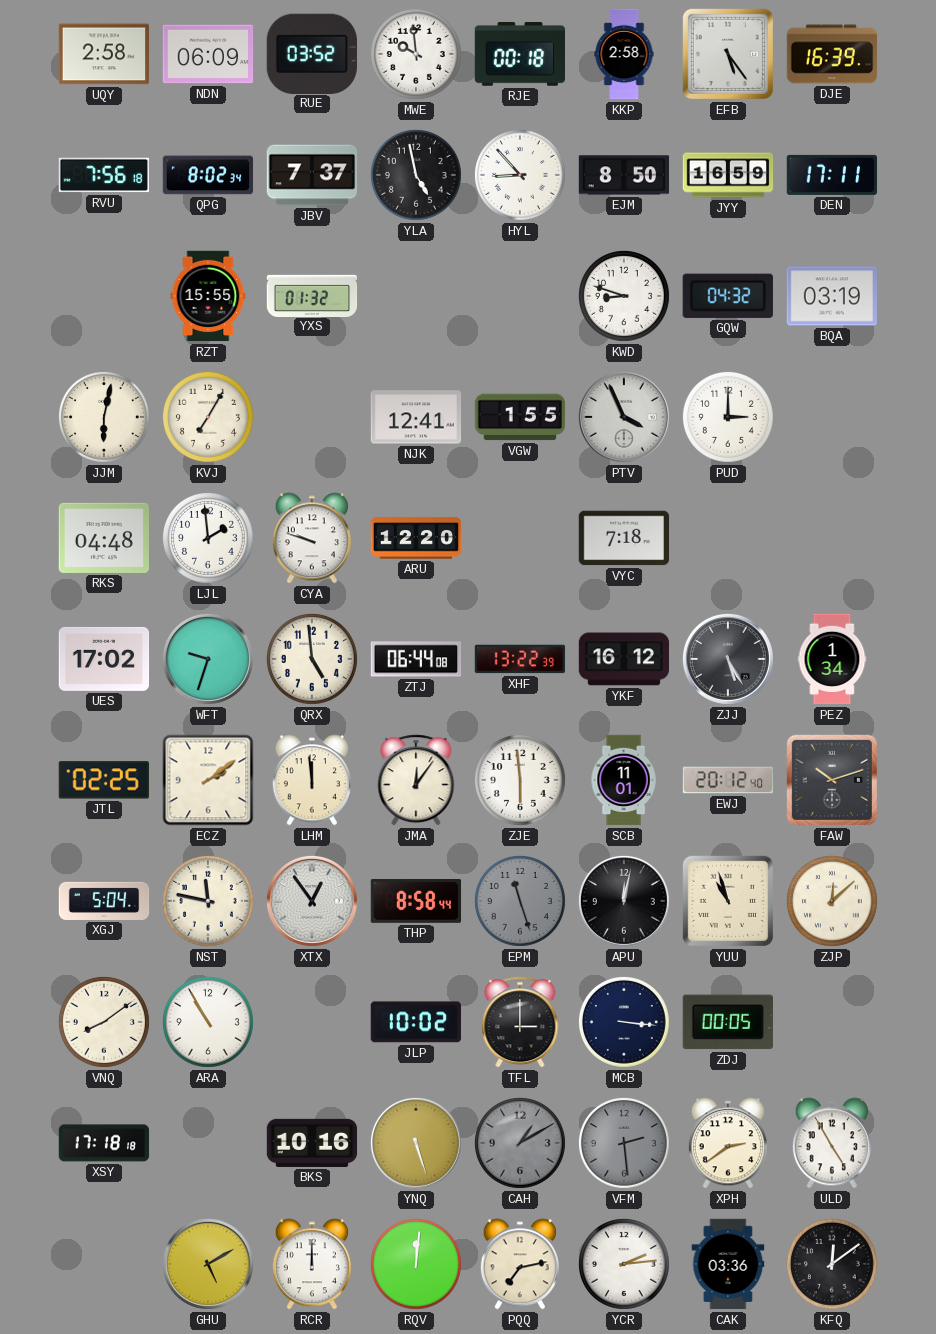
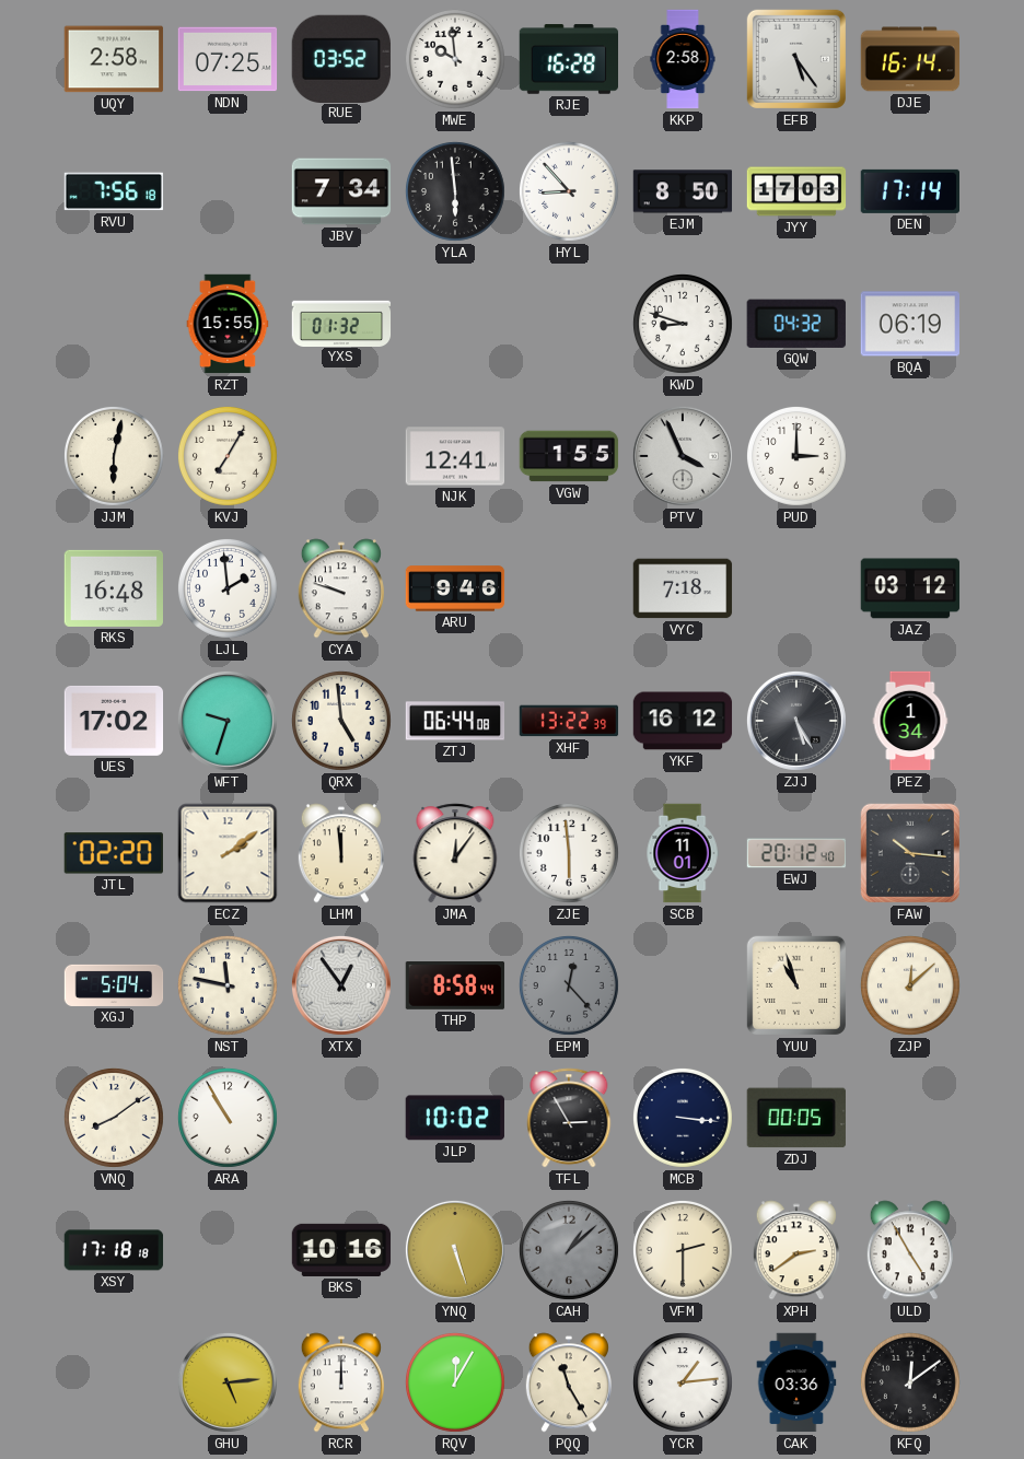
NDN: 06:09 -> 07:25
RJE: 00:18 -> 16:28
DJE: 16:39 -> 16:14
QPG: 8:02 -> none
JBV: 7:37 -> 7:34
YLA: 4:58 -> 5:59
JYY: 16:59 -> 17:03
DEN: 17:11 -> 17:14
BQA: 03:19 -> 06:19
RKS: 04:48 -> 16:48
ARU: 12:20 -> 9:46
JAZ: none -> 03:12
JTL: 02:25 -> 02:20
FAW: 10:12 -> 10:16
EPM: 11:27 -> 12:23
APU: 12:02 -> none
TFL: 3:00 -> 2:55
CAH: 1:10 -> 1:08
VFM: 2:29 -> 2:30
VFM dial: grey -> cream
GHU: 5:10 -> 5:14
RQV: 12:01 -> 12:05
PQQ: 7:13 -> 11:25
YCR: 2:14 -> 1:14
